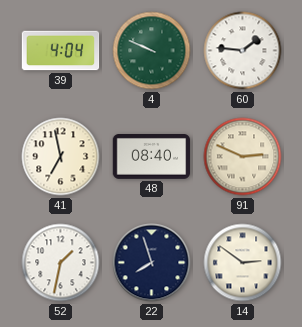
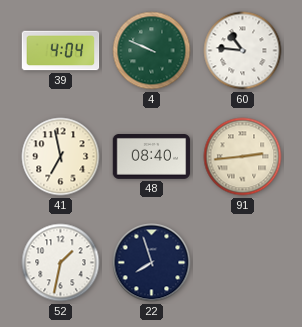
60: 1:46 -> 10:46
91: 2:49 -> 2:44
14: 2:51 -> none
